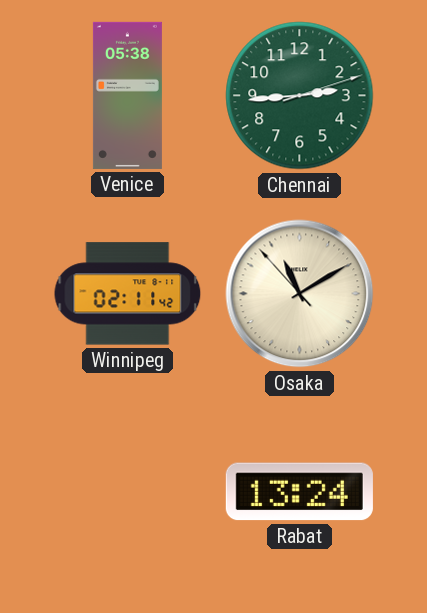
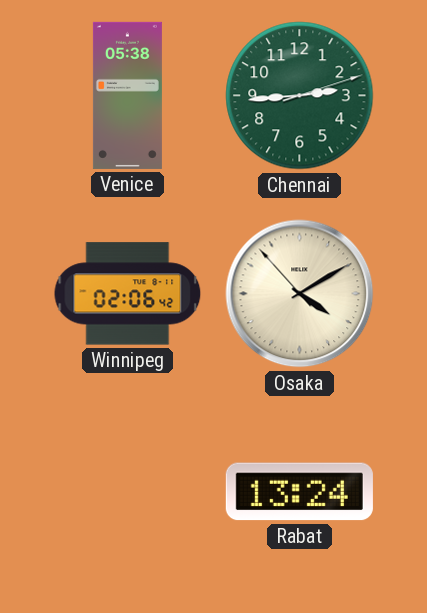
Winnipeg: 02:11 -> 02:06
Osaka: 11:09 -> 4:09
